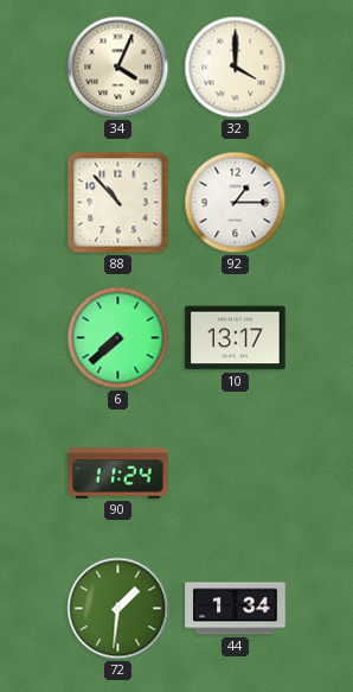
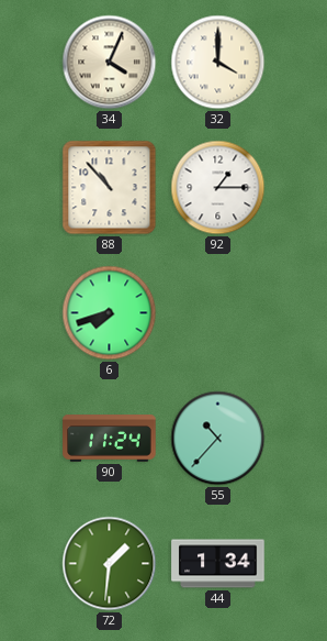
6: 7:38 -> 7:42
10: 13:17 -> none
55: none -> 10:37
